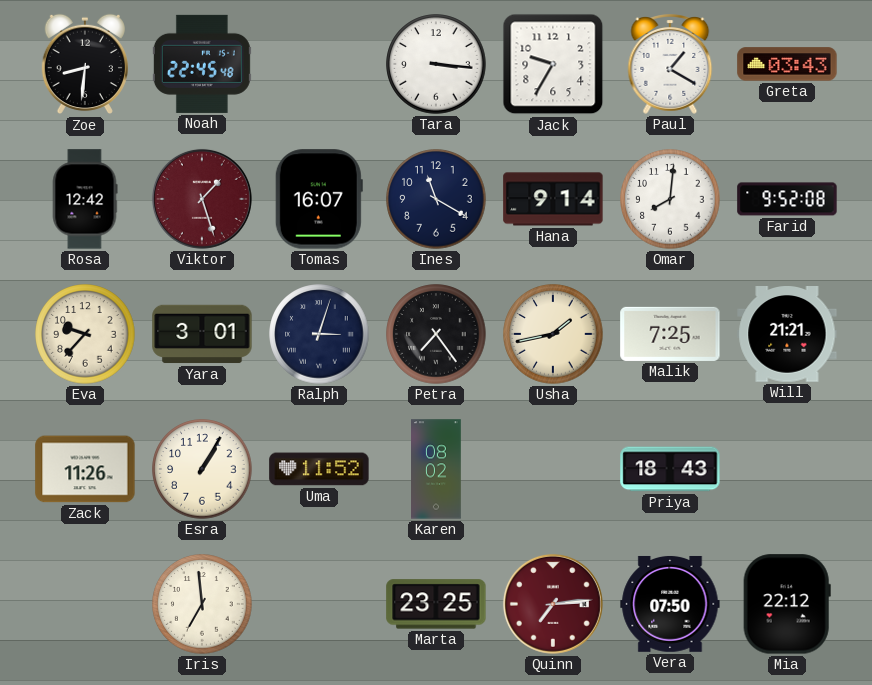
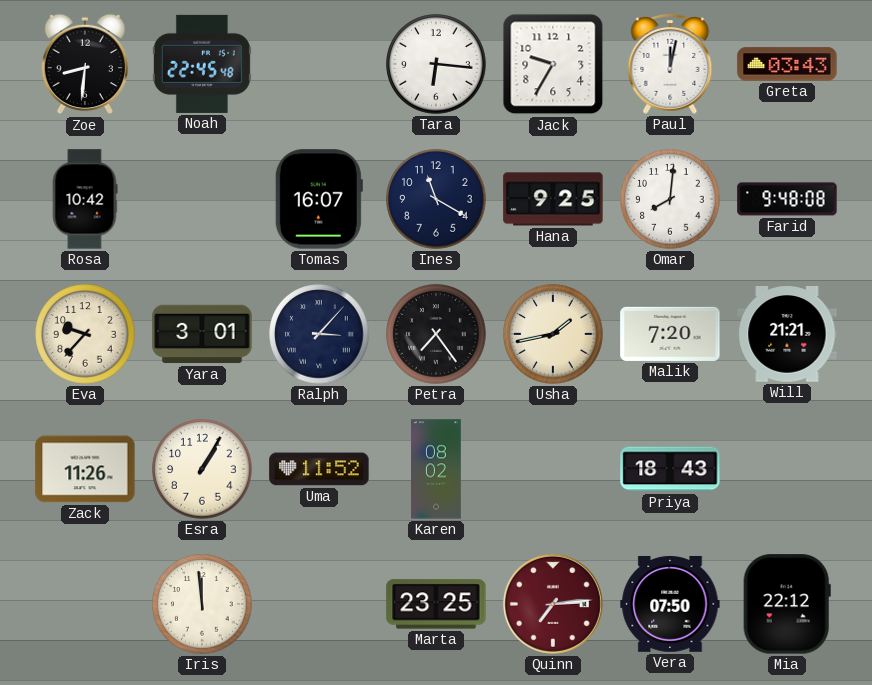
Tara: 3:16 -> 6:16
Paul: 1:20 -> 12:02
Rosa: 12:42 -> 10:42
Viktor: 1:27 -> none
Hana: 9:14 -> 9:25
Farid: 9:52 -> 9:48
Ralph: 3:03 -> 3:07
Malik: 7:25 -> 7:20
Iris: 6:59 -> 11:59
